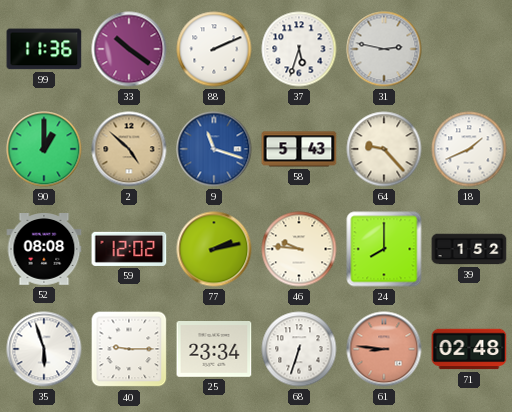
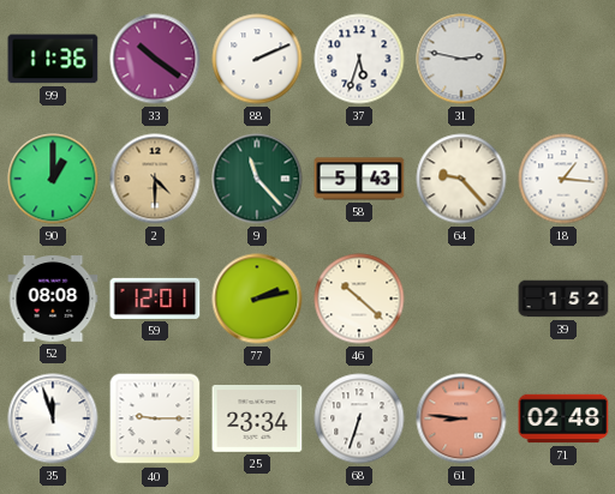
2: 4:52 -> 4:30
9: 11:18 -> 11:23
9 dial: blue -> green
18: 1:41 -> 1:16
59: 12:02 -> 12:01
46: 9:46 -> 10:22
24: 8:00 -> none
35: 5:57 -> 11:57
